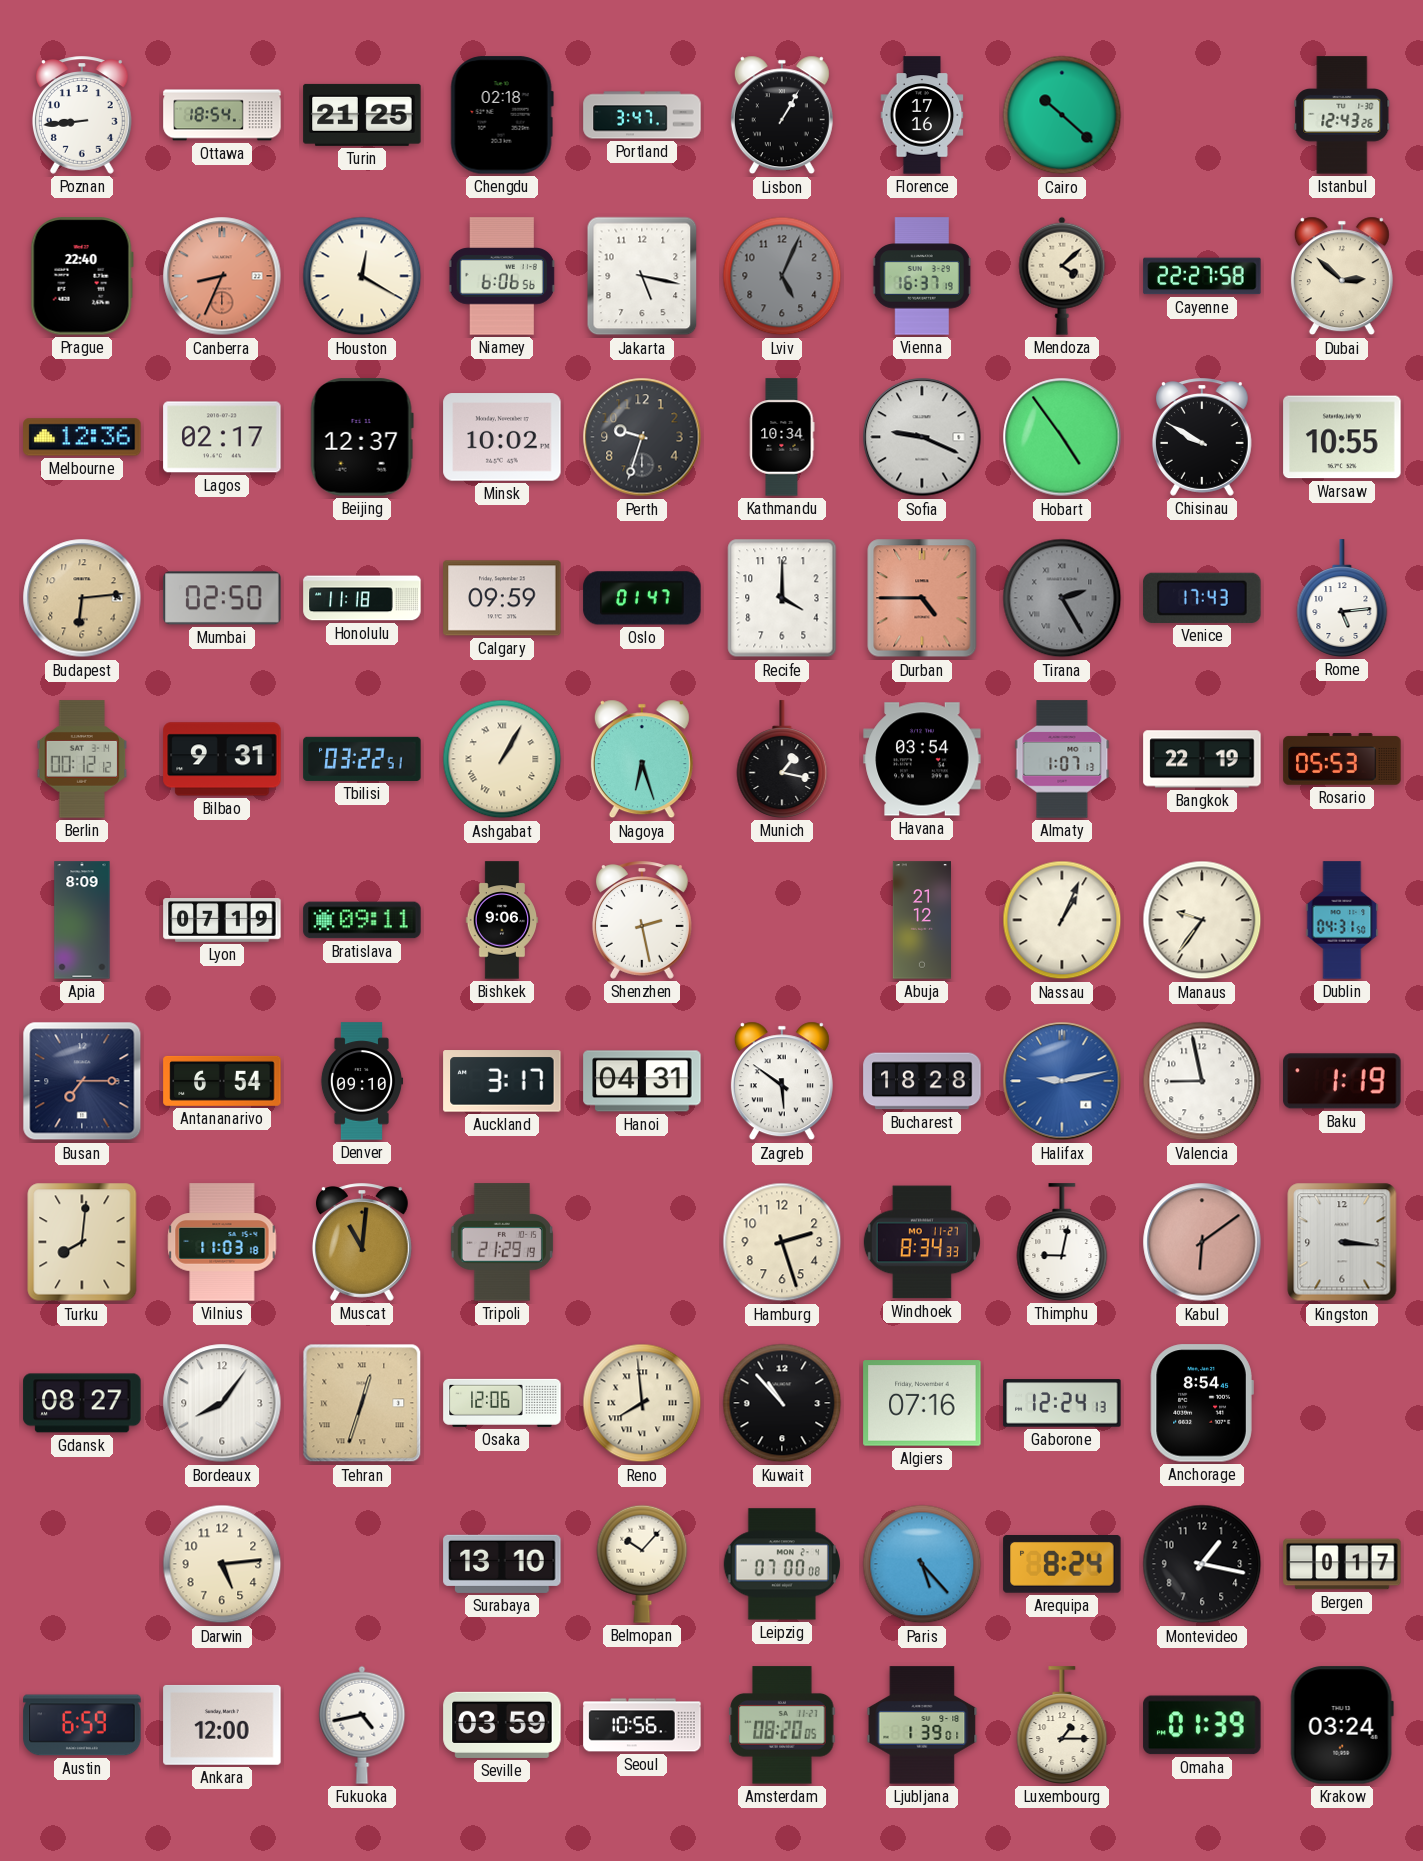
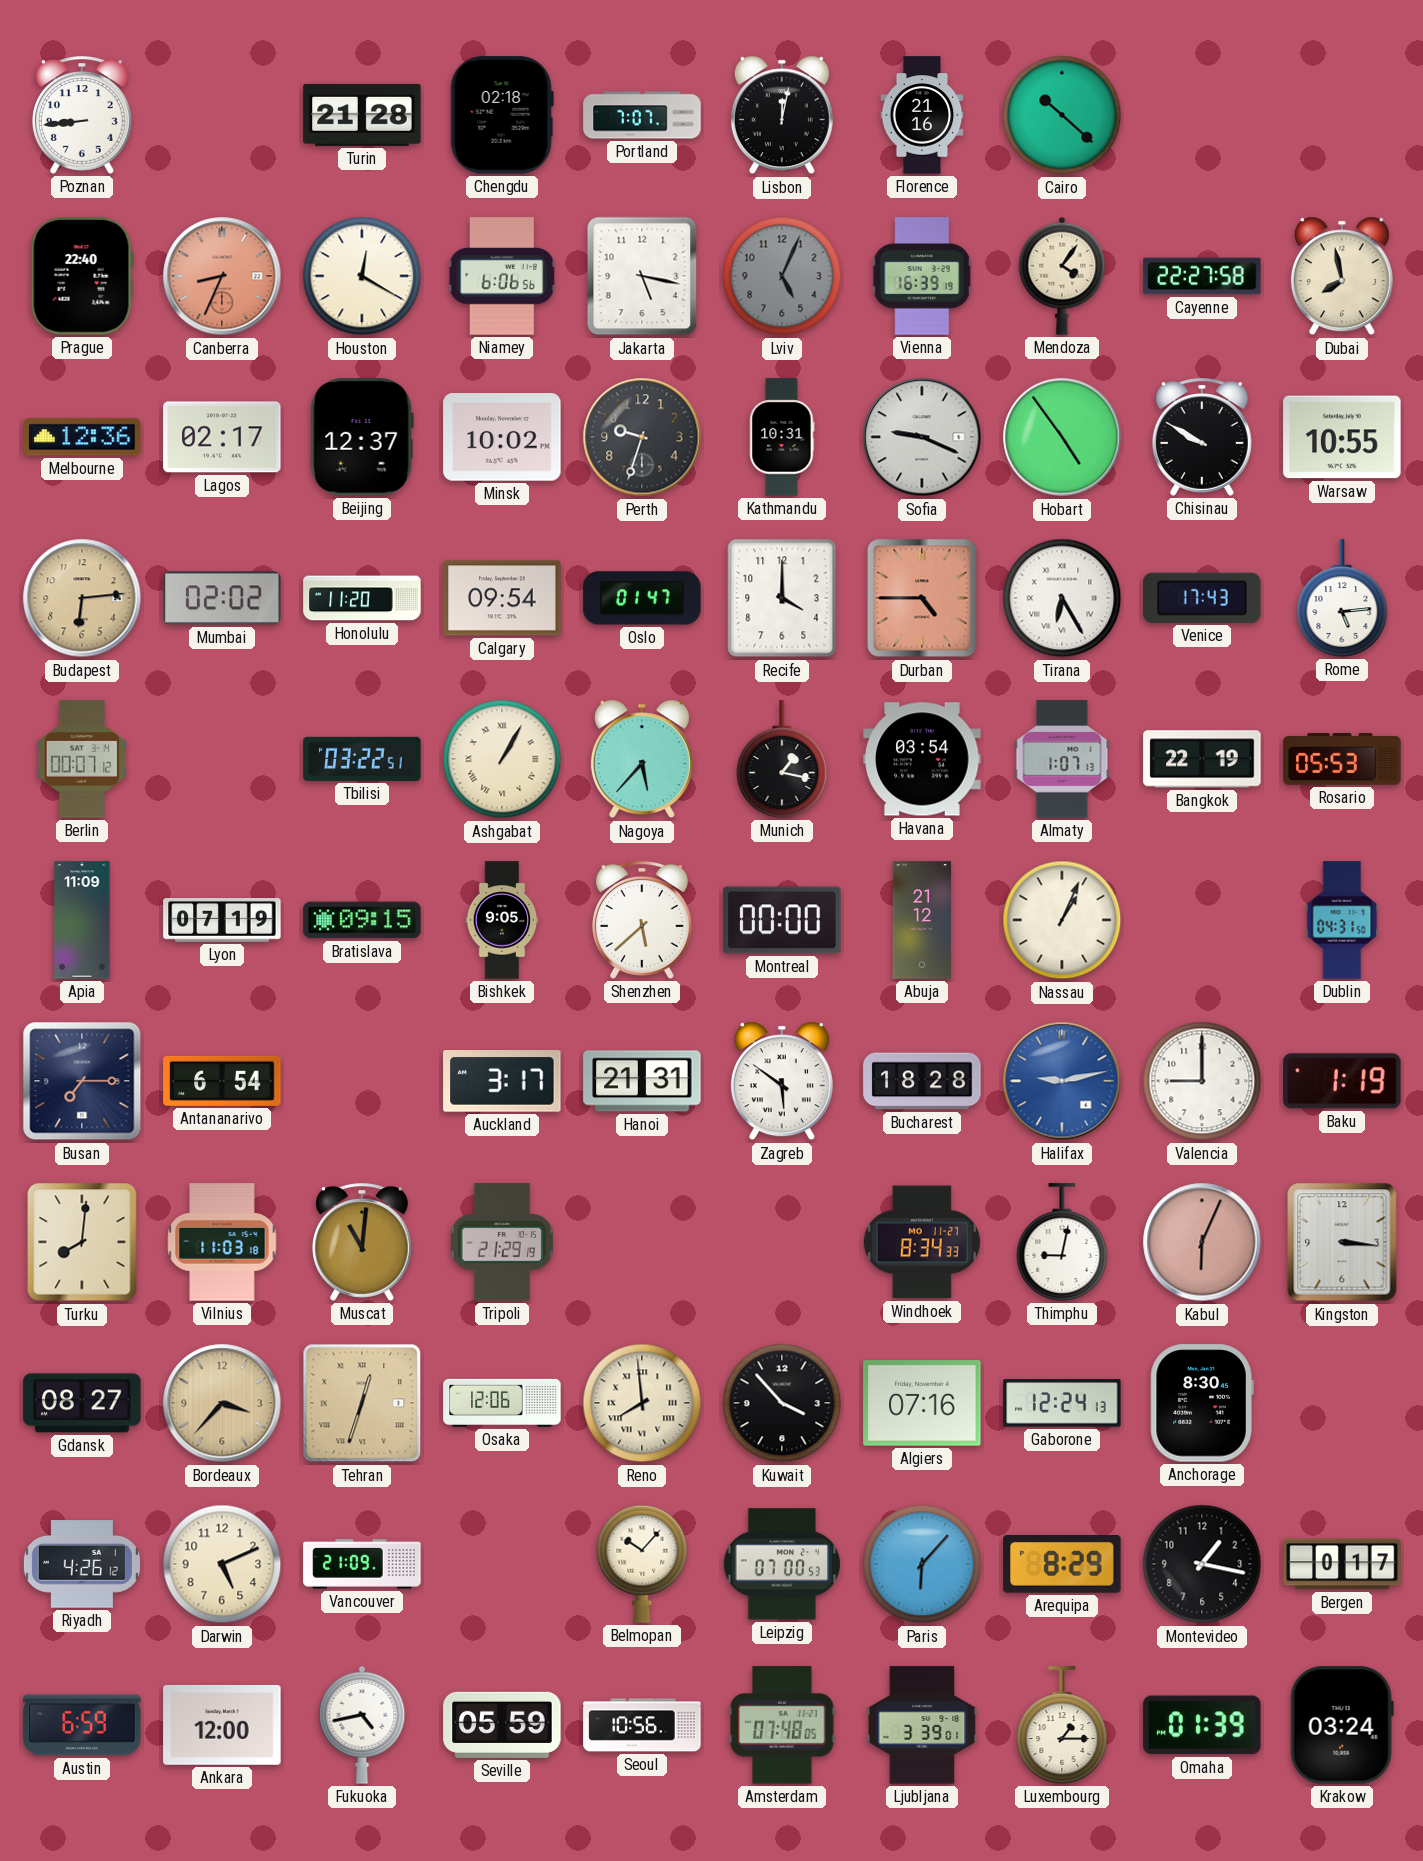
Ottawa: 18:54 -> none
Turin: 21:25 -> 21:28
Portland: 3:47 -> 7:07
Lisbon: 1:05 -> 12:02
Florence: 17:16 -> 21:16
Istanbul: 12:43 -> none
Vienna: 16:37 -> 16:39
Mendoza: 4:08 -> 4:06
Dubai: 2:52 -> 7:58
Kathmandu: 10:34 -> 10:31
Mumbai: 02:50 -> 02:02
Honolulu: 11:18 -> 11:20
Calgary: 09:59 -> 09:54
Tirana: 2:25 -> 6:25
Tirana dial: grey -> white
Berlin: 00:12 -> 00:07
Bilbao: 9:31 -> none
Nagoya: 6:27 -> 5:37
Apia: 8:09 -> 11:09
Bratislava: 09:11 -> 09:15
Bishkek: 9:06 -> 9:05
Shenzhen: 2:28 -> 5:38
Montreal: none -> 00:00
Manaus: 9:36 -> none
Denver: 09:10 -> none
Hanoi: 04:31 -> 21:31
Valencia: 8:58 -> 9:00
Hamburg: 2:27 -> none
Kabul: 6:09 -> 6:04
Bordeaux: 8:06 -> 3:37
Bordeaux dial: white -> champagne
Kuwait: 10:53 -> 3:53
Anchorage: 8:54 -> 8:30
Riyadh: none -> 4:26
Darwin: 5:14 -> 5:11
Vancouver: none -> 21:09
Surabaya: 13:10 -> none
Leipzig: 07:00:08 -> 07:00:53
Paris: 5:23 -> 6:07
Arequipa: 8:24 -> 8:29
Seville: 03:59 -> 05:59
Amsterdam: 08:20 -> 07:48
Ljubljana: 1:39 -> 3:39
